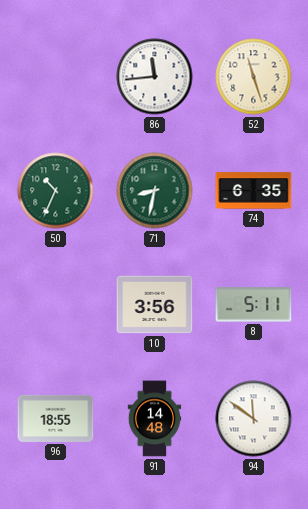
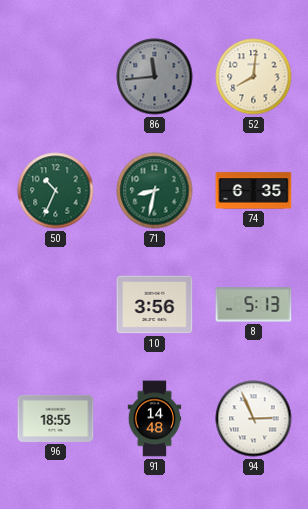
86 dial: white -> grey
52: 11:27 -> 8:01
8: 5:11 -> 5:13
94: 11:51 -> 2:56
